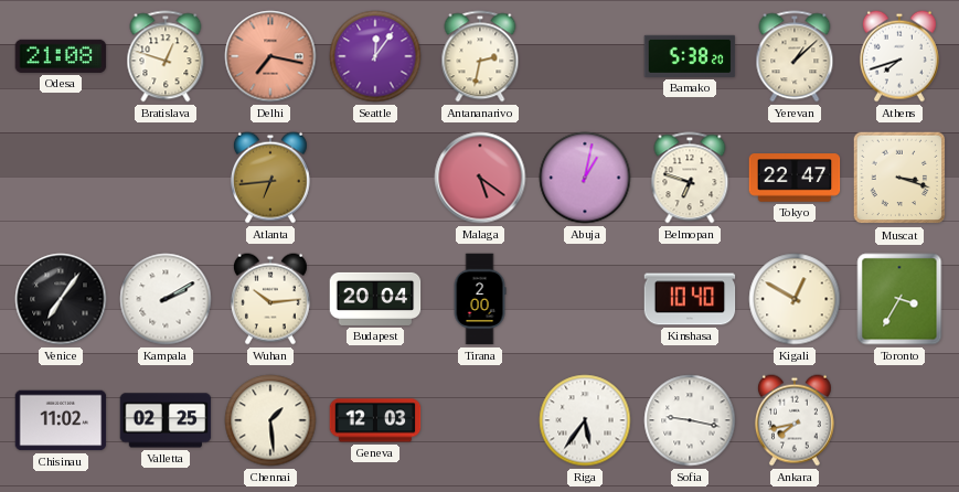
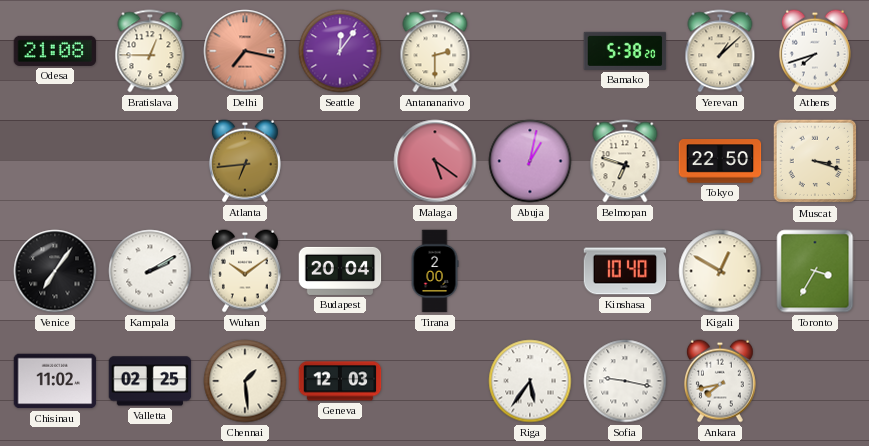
Bratislava: 12:48 -> 12:45
Antananarivo: 2:32 -> 2:30
Tokyo: 22:47 -> 22:50
Wuhan: 10:14 -> 10:09
